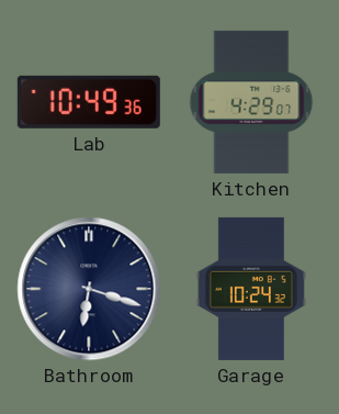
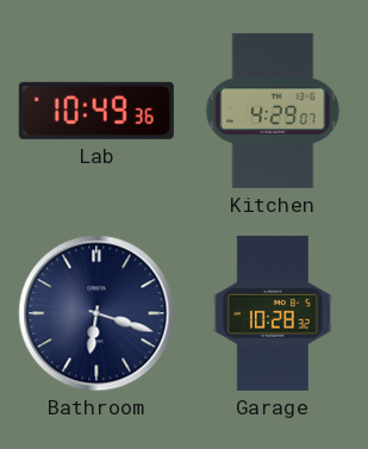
Garage: 10:24 -> 10:28
